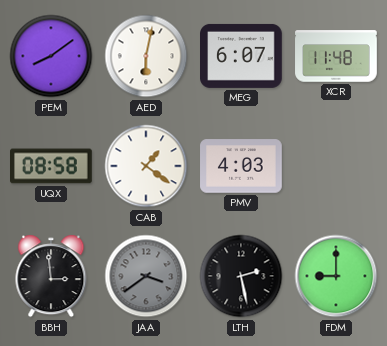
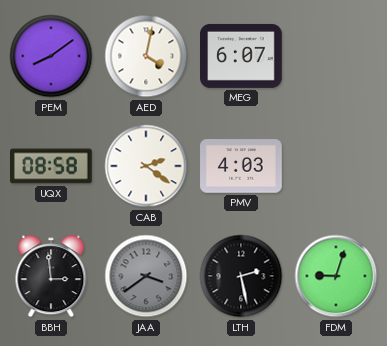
AED: 6:02 -> 4:02
XCR: 11:48 -> none
CAB: 1:21 -> 2:21
FDM: 9:00 -> 9:03
